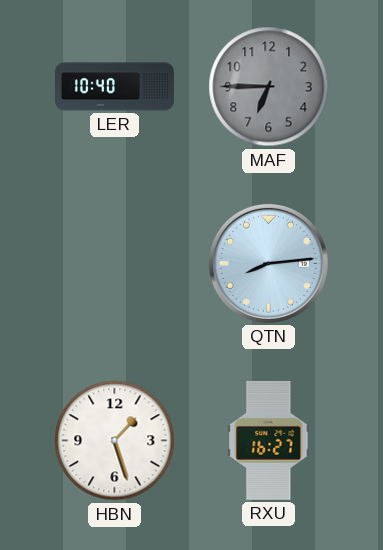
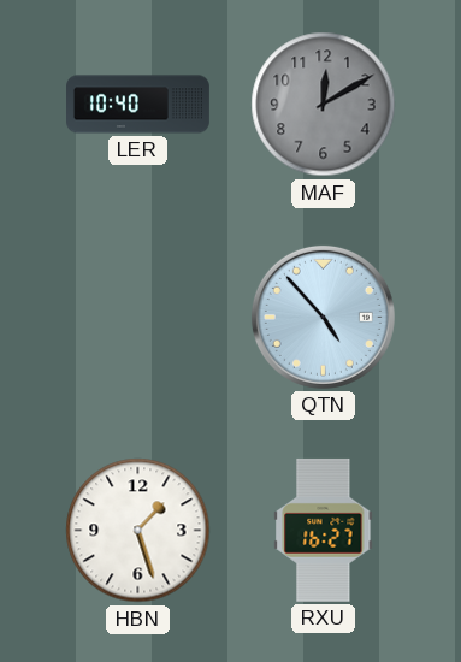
MAF: 6:45 -> 12:10
QTN: 8:14 -> 4:53
